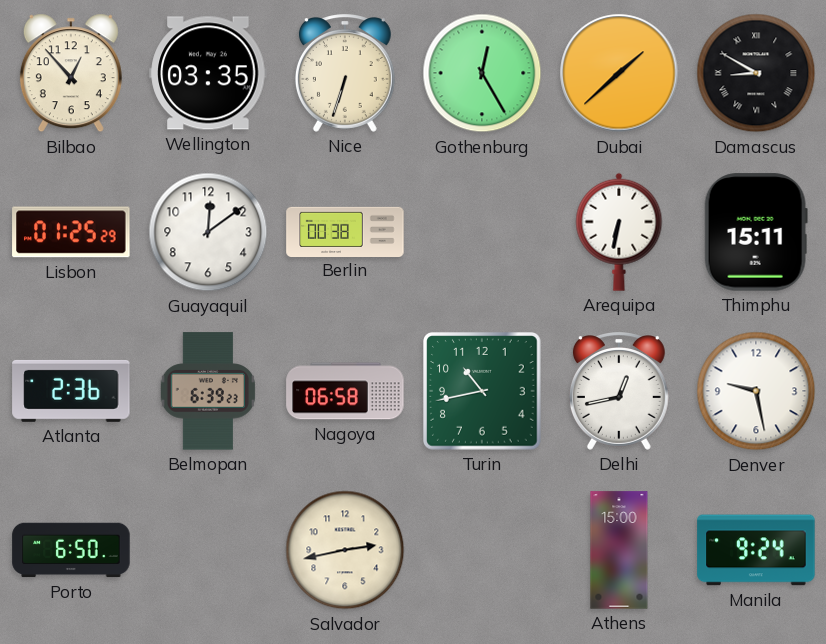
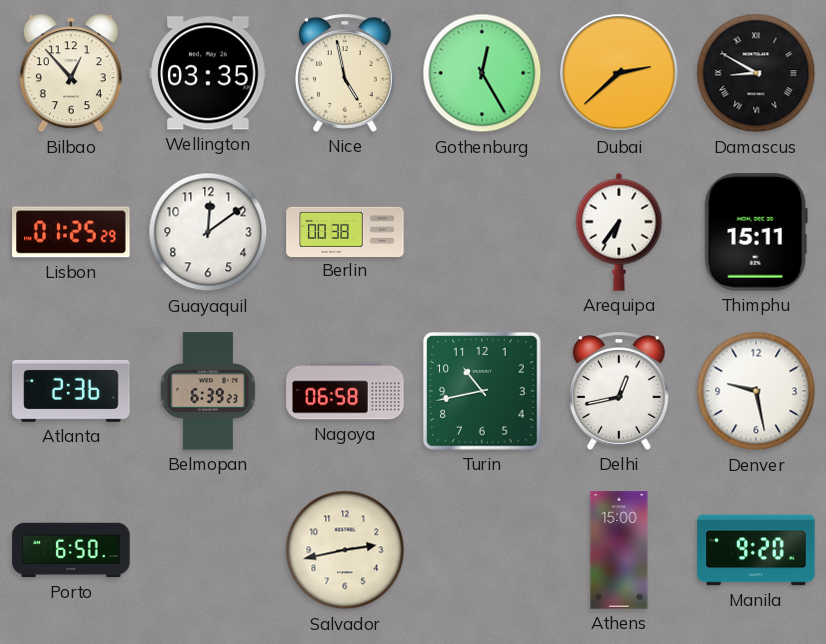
Nice: 6:33 -> 4:58
Dubai: 1:38 -> 2:38
Arequipa: 6:32 -> 6:36
Manila: 9:24 -> 9:20
